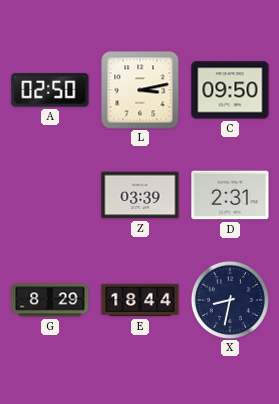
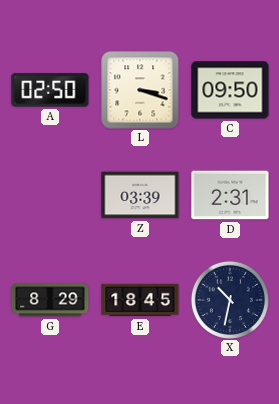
L: 3:13 -> 3:18
E: 18:44 -> 18:45
X: 8:32 -> 10:32
